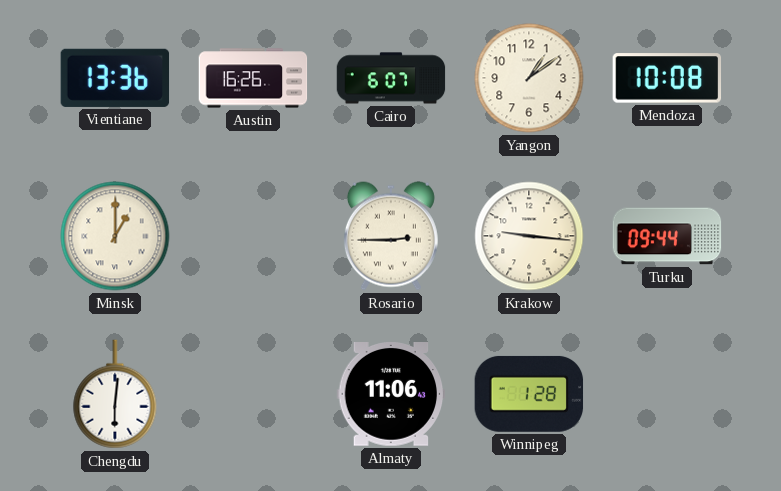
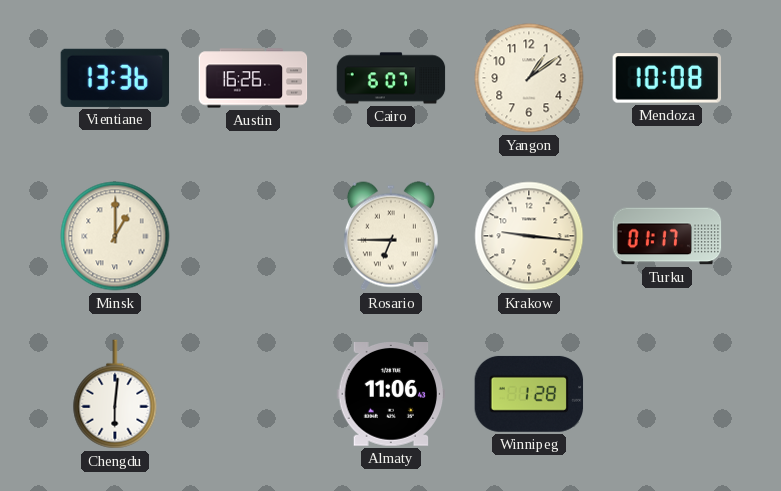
Rosario: 2:45 -> 6:45
Turku: 09:44 -> 01:17
